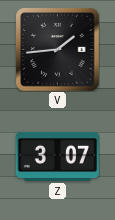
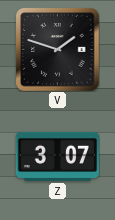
V: 1:44 -> 1:48
